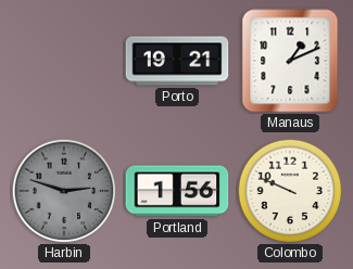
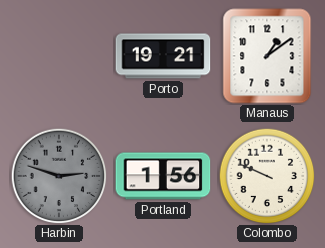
Manaus: 1:11 -> 1:09
